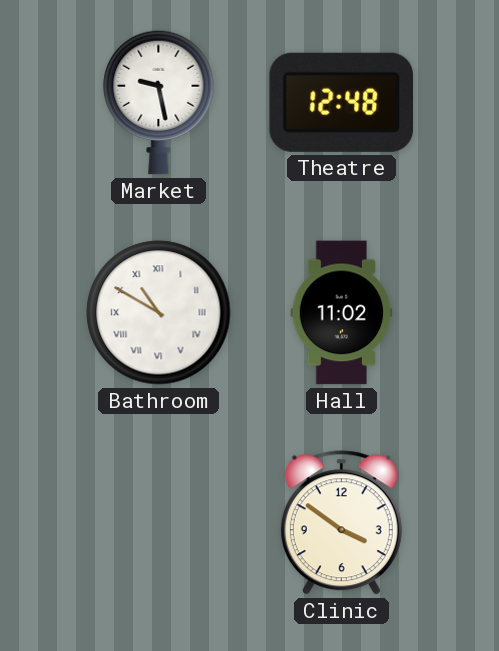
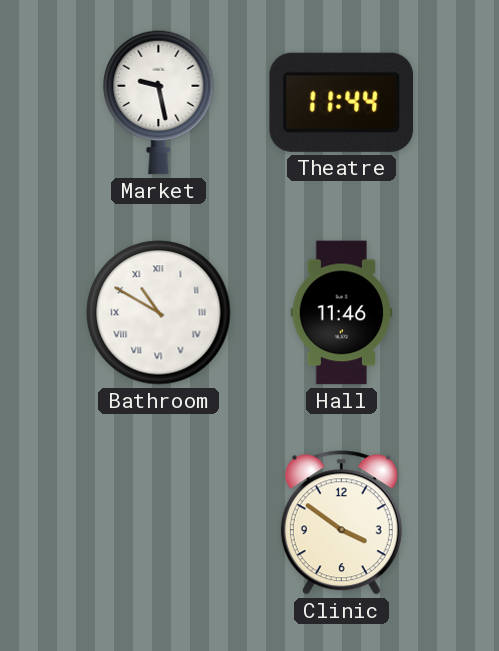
Theatre: 12:48 -> 11:44
Hall: 11:02 -> 11:46
